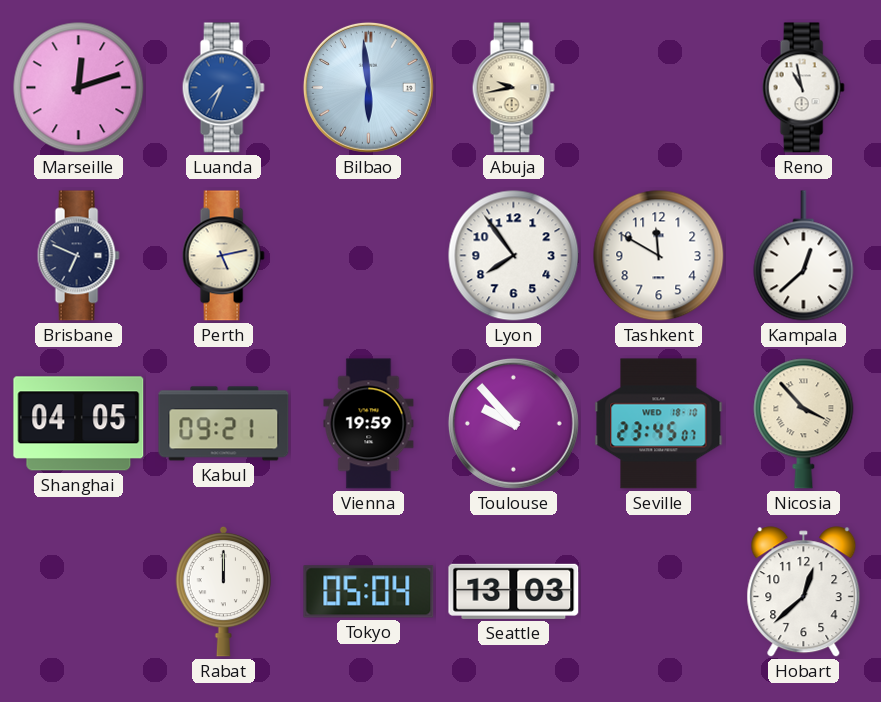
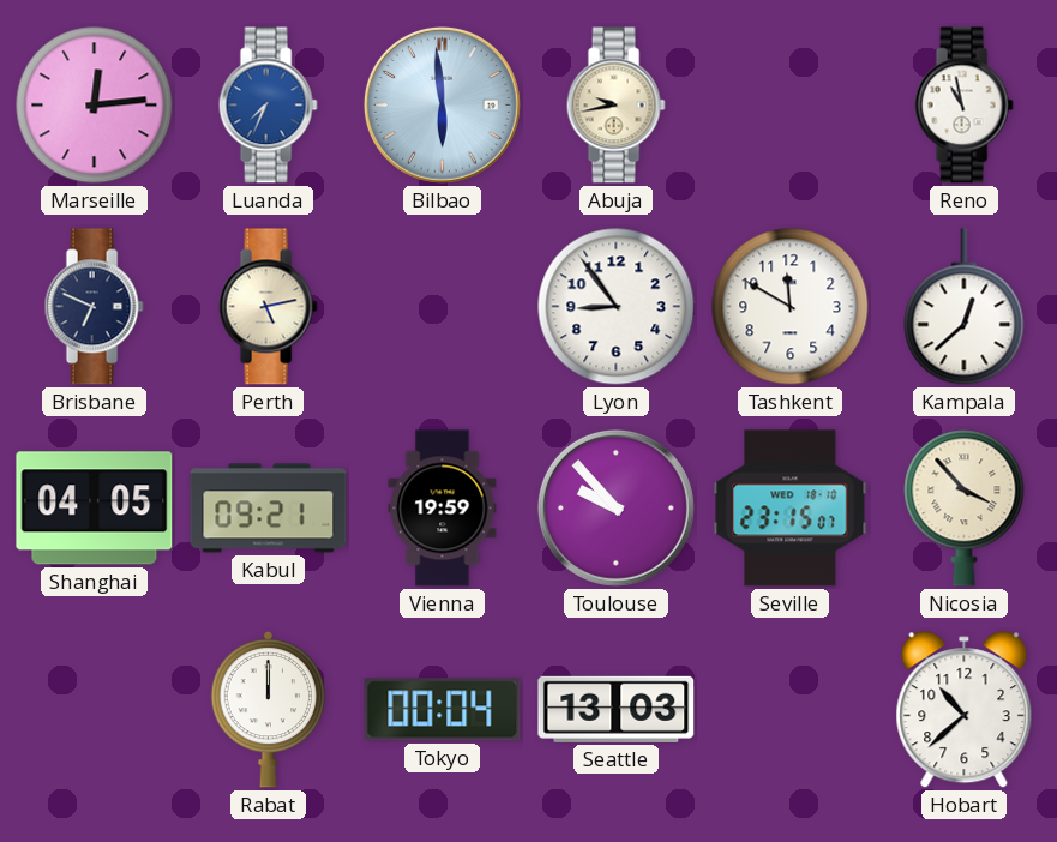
Marseille: 12:12 -> 12:14
Lyon: 7:54 -> 8:54
Seville: 23:45 -> 23:15
Tokyo: 05:04 -> 00:04
Hobart: 12:38 -> 10:38
